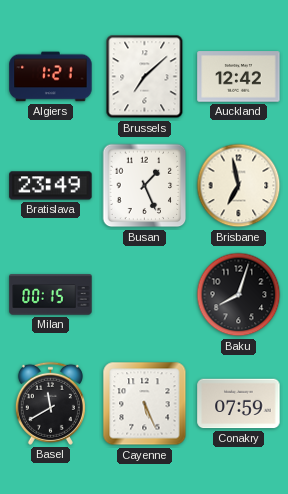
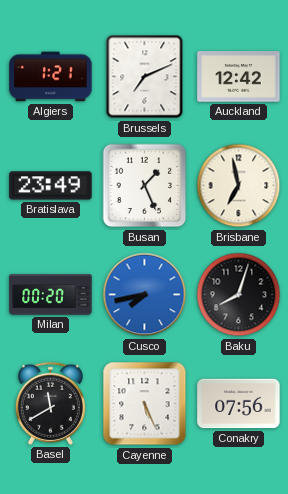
Brussels: 7:08 -> 7:11
Milan: 00:15 -> 00:20
Cusco: none -> 7:43
Conakry: 07:59 -> 07:56
